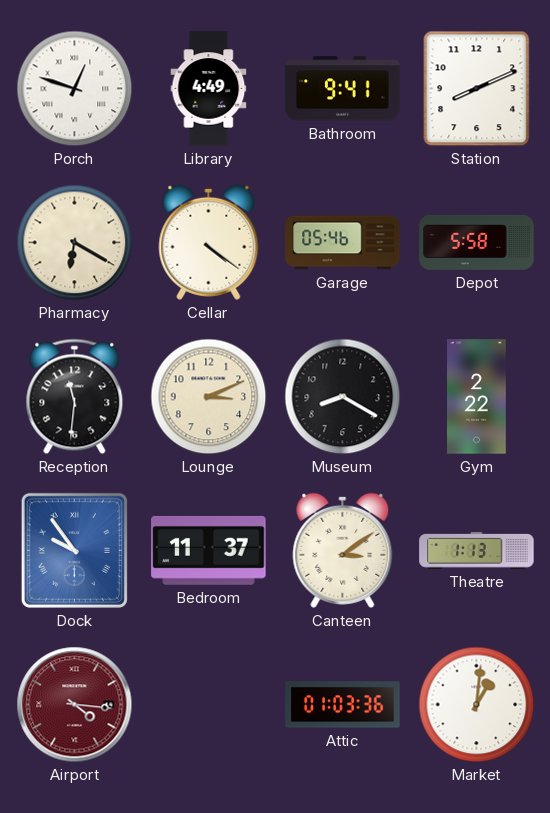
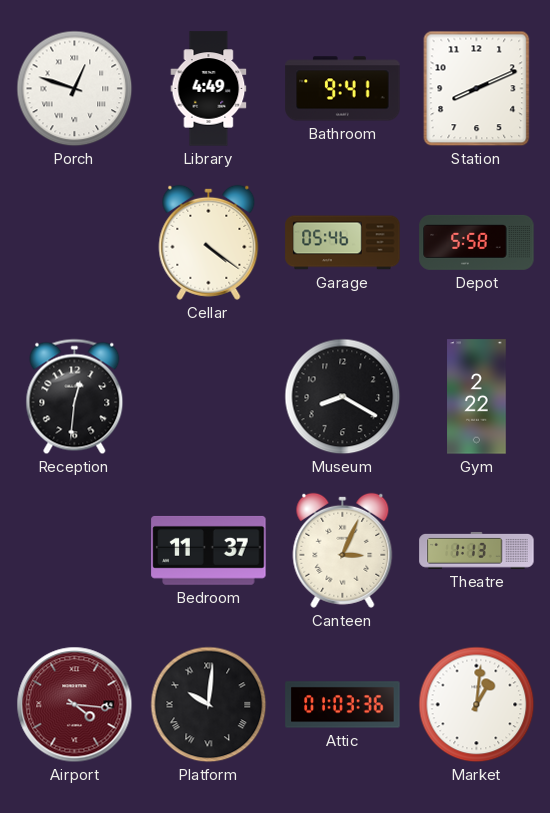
Pharmacy: 6:20 -> none
Reception: 11:31 -> 12:31
Lounge: 3:11 -> none
Dock: 9:54 -> none
Canteen: 3:09 -> 3:04
Platform: none -> 10:01
